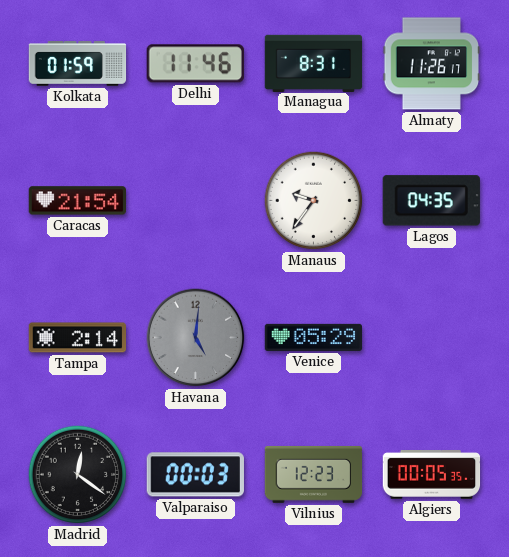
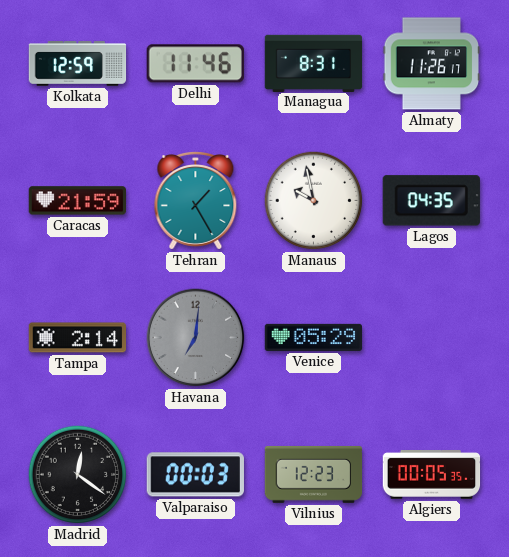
Kolkata: 01:59 -> 12:59
Caracas: 21:54 -> 21:59
Tehran: none -> 1:25
Manaus: 9:36 -> 9:58
Havana: 5:01 -> 7:01
